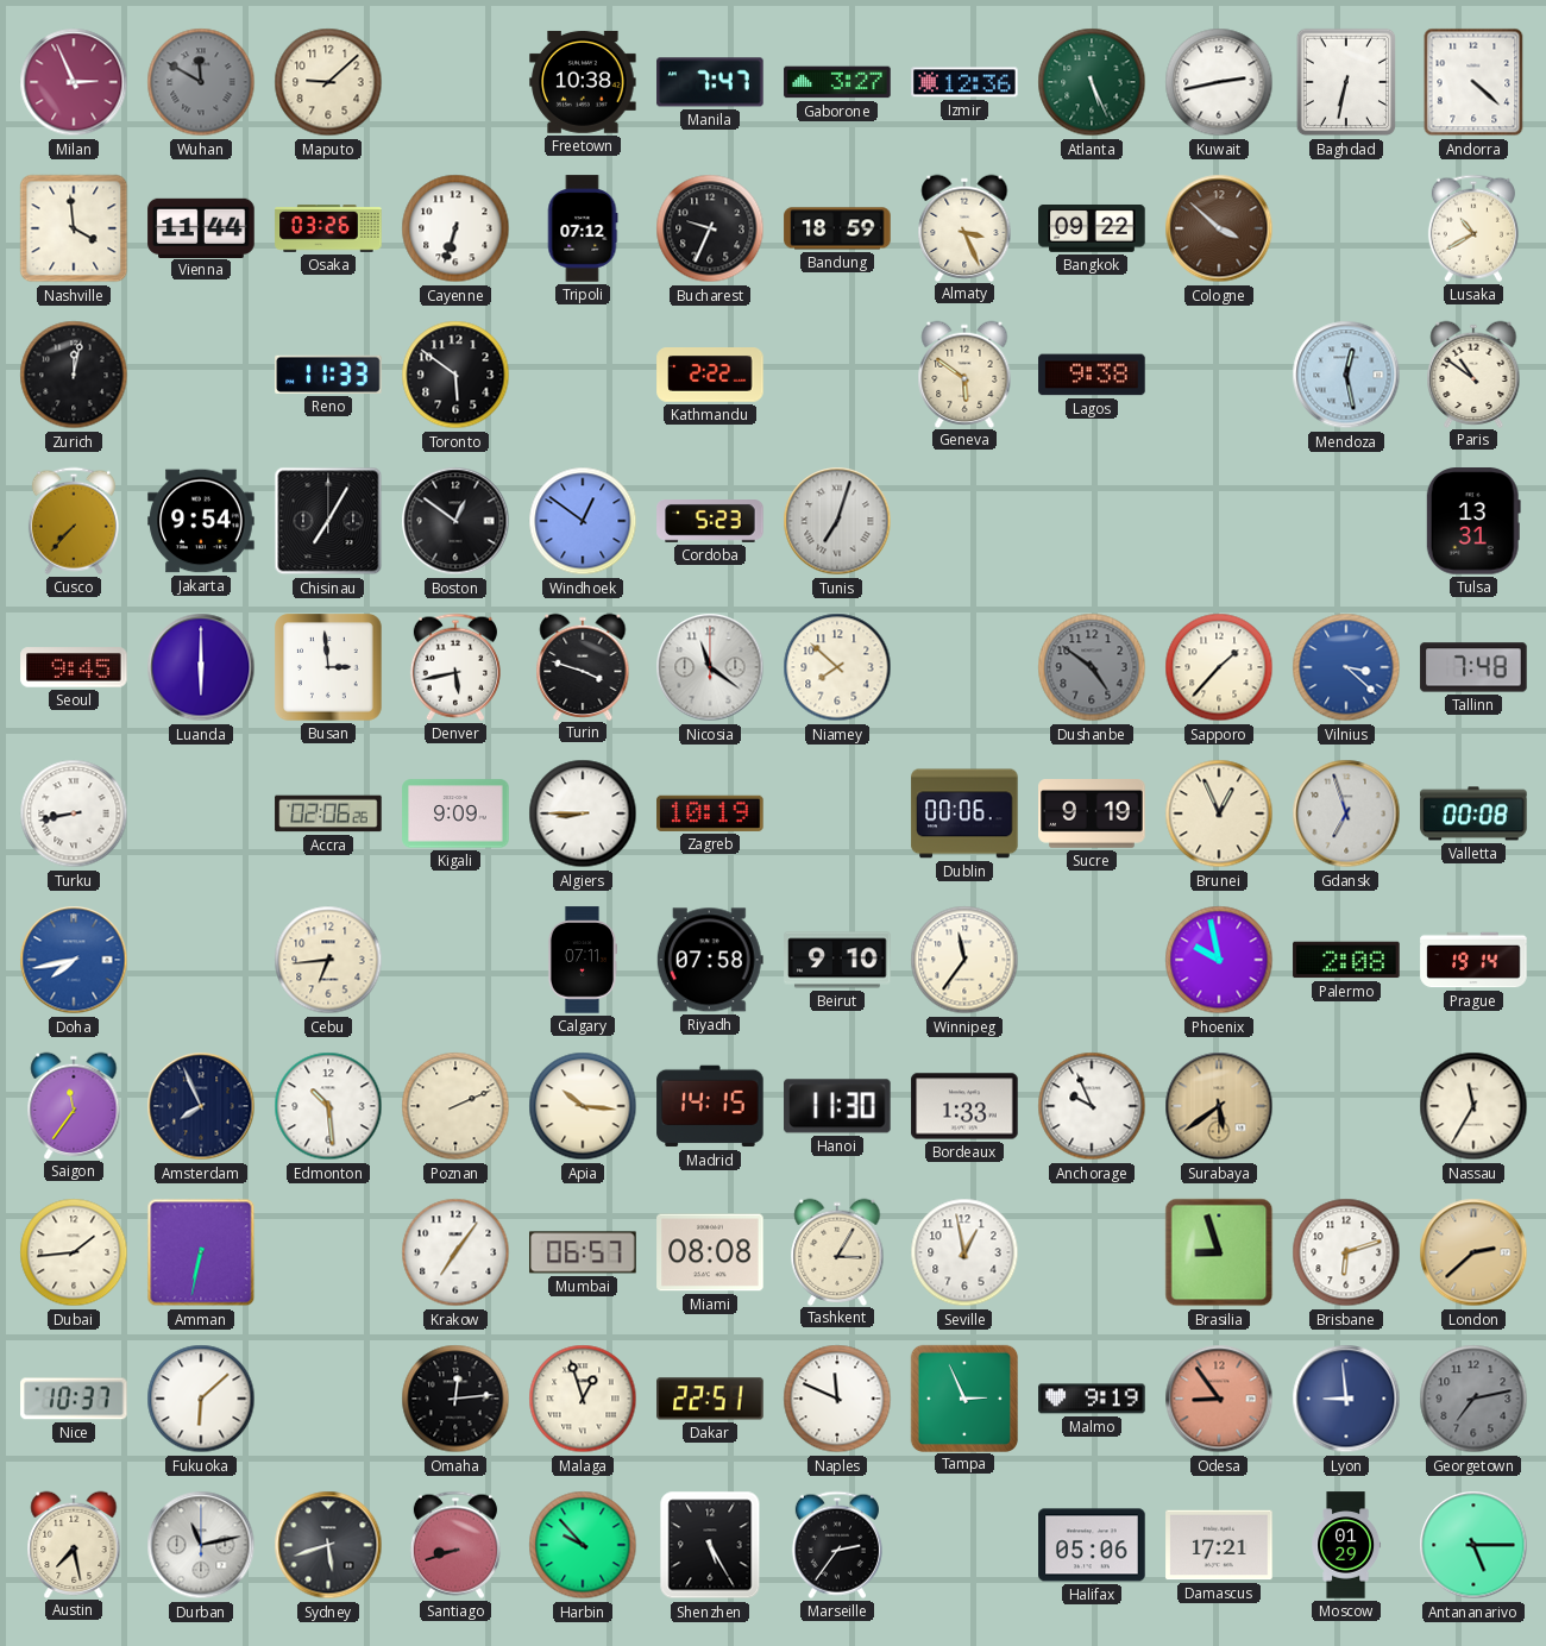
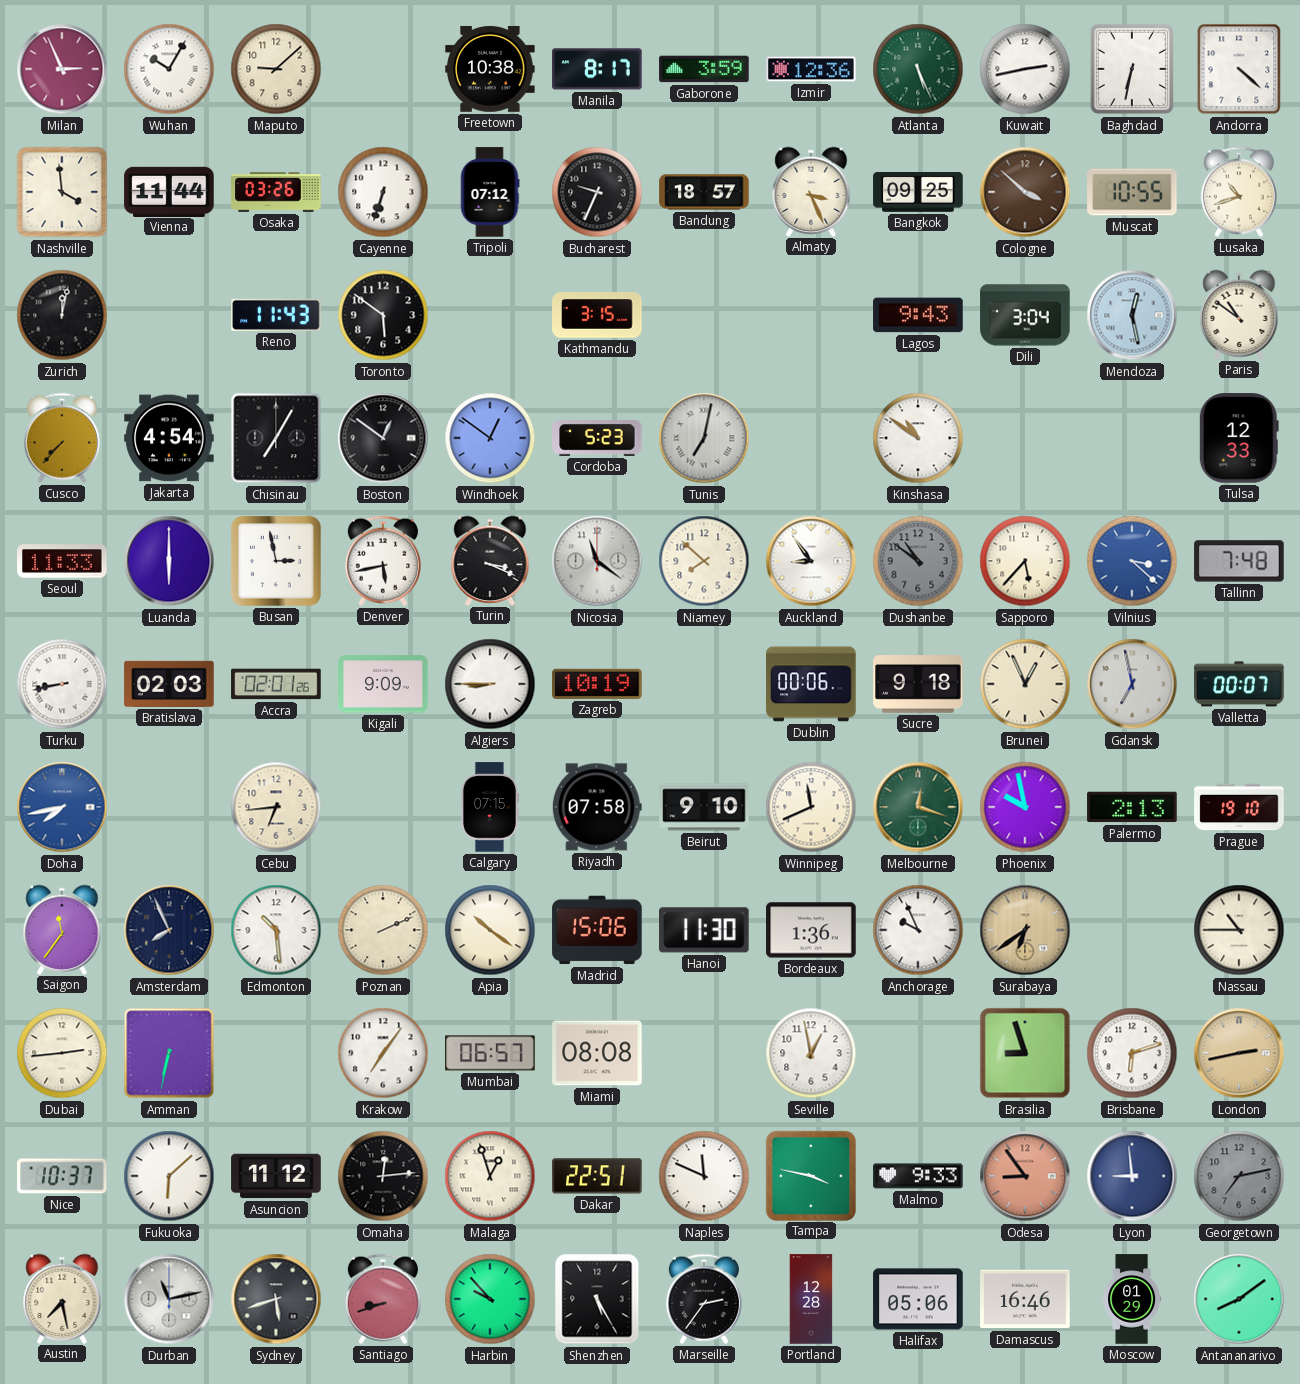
Wuhan: 11:50 -> 10:05
Wuhan dial: grey -> white
Manila: 7:47 -> 8:17
Gaborone: 3:27 -> 3:59
Bandung: 18:59 -> 18:57
Bangkok: 09:22 -> 09:25
Muscat: none -> 10:55
Lusaka: 10:40 -> 10:42
Reno: 11:33 -> 11:43
Kathmandu: 2:22 -> 3:15
Geneva: 5:51 -> none
Lagos: 9:38 -> 9:43
Dili: none -> 3:04
Jakarta: 9:54 -> 4:54
Tunis: 7:03 -> 7:02
Kinshasa: none -> 10:51
Tulsa: 13:31 -> 12:33
Seoul: 9:45 -> 11:33
Busan: 2:59 -> 2:58
Turin: 3:48 -> 3:19
Auckland: none -> 8:54
Dushanbe: 4:51 -> 10:51
Sapporo: 1:37 -> 5:37
Bratislava: none -> 02:03
Accra: 02:06 -> 02:01
Sucre: 9:19 -> 9:18
Gdansk: 6:57 -> 6:58
Valletta: 00:08 -> 00:07
Calgary: 07:11 -> 07:15
Winnipeg: 11:36 -> 11:41
Melbourne: none -> 12:18
Palermo: 2:08 -> 2:13
Prague: 19:14 -> 19:10
Apia: 10:16 -> 10:21
Madrid: 14:15 -> 15:06
Bordeaux: 1:33 -> 1:36
Surabaya: 5:39 -> 6:39
Nassau: 11:35 -> 10:45
Dubai: 1:44 -> 2:44
Tashkent: 3:05 -> none
London: 2:38 -> 2:43
Asuncion: none -> 11:12
Tampa: 2:56 -> 3:47
Malmo: 9:19 -> 9:33
Portland: none -> 12:28
Damascus: 17:21 -> 16:46
Antananarivo: 5:15 -> 8:09
